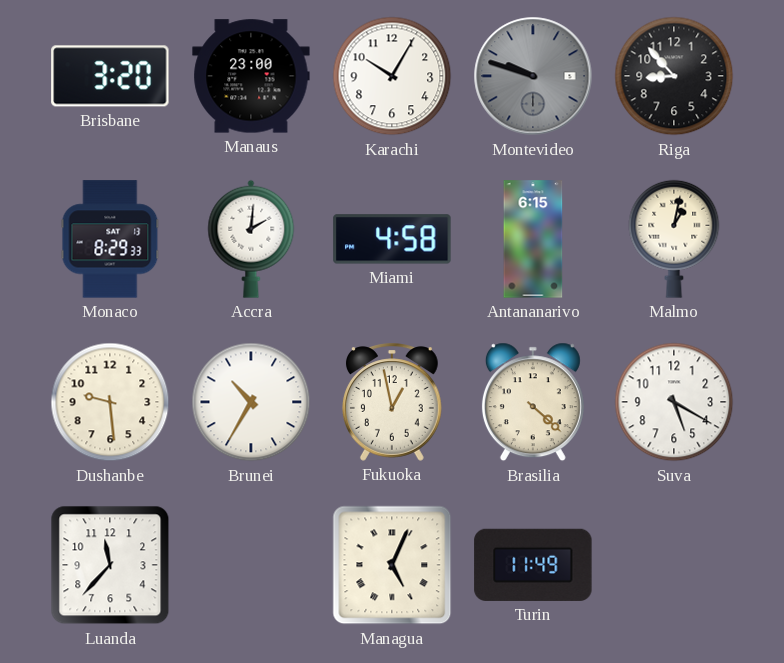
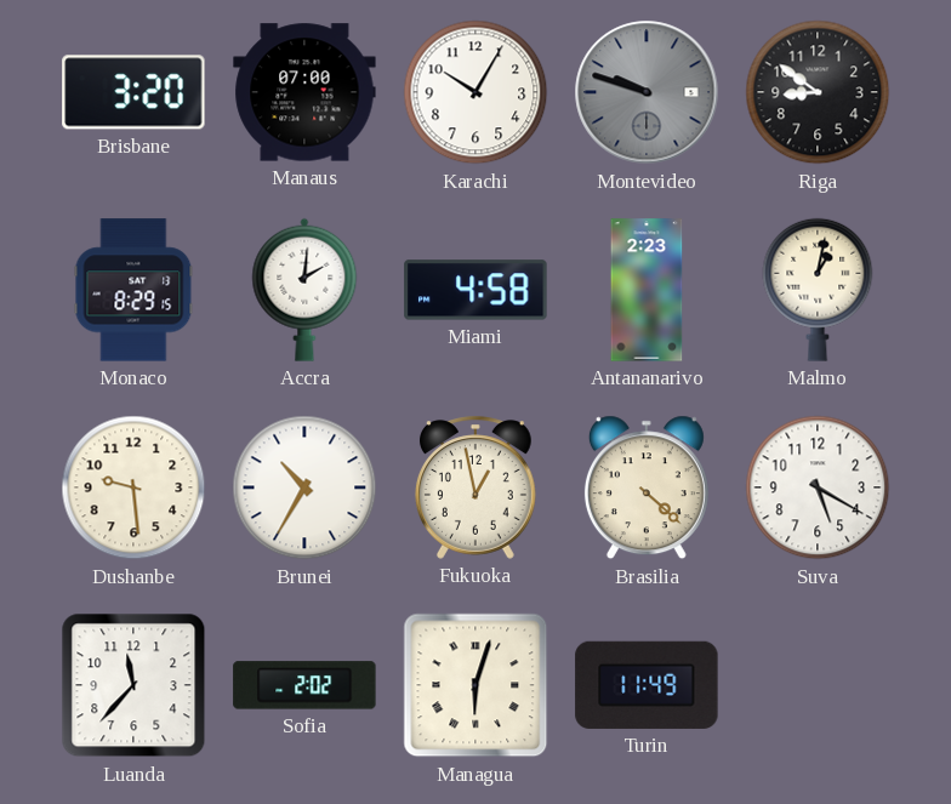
Manaus: 23:00 -> 07:00
Riga: 8:53 -> 8:51
Monaco: 8:29:33 -> 8:29:15
Antananarivo: 6:15 -> 2:23
Sofia: none -> 2:02
Managua: 5:04 -> 6:03
